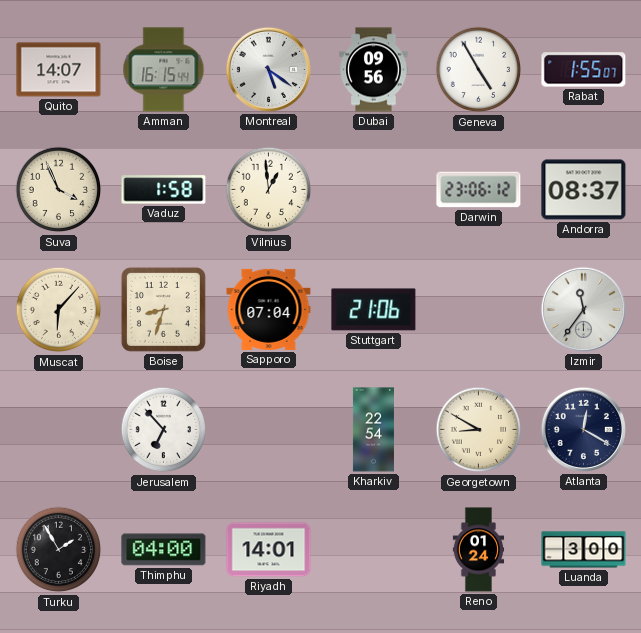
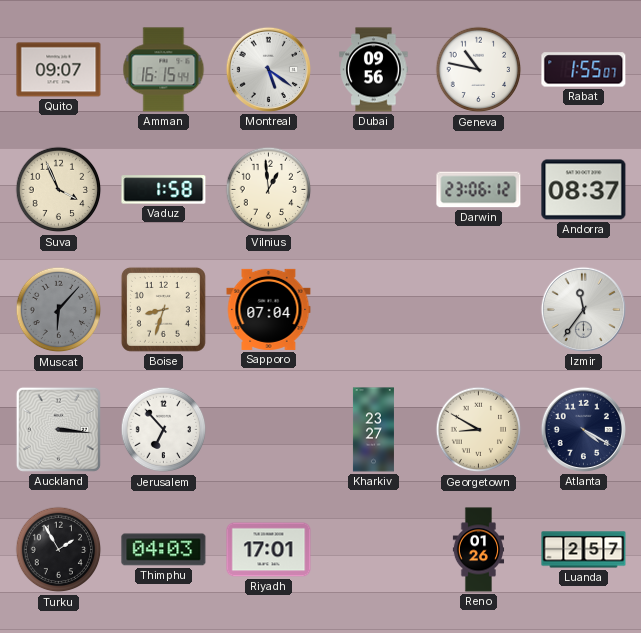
Quito: 14:07 -> 09:07
Geneva: 4:55 -> 10:47
Muscat dial: cream -> grey
Stuttgart: 21:06 -> none
Auckland: none -> 3:16
Kharkiv: 22:54 -> 23:27
Atlanta: 12:20 -> 4:20
Thimphu: 04:00 -> 04:03
Riyadh: 14:01 -> 17:01
Reno: 01:24 -> 01:26
Luanda: 3:00 -> 2:57
